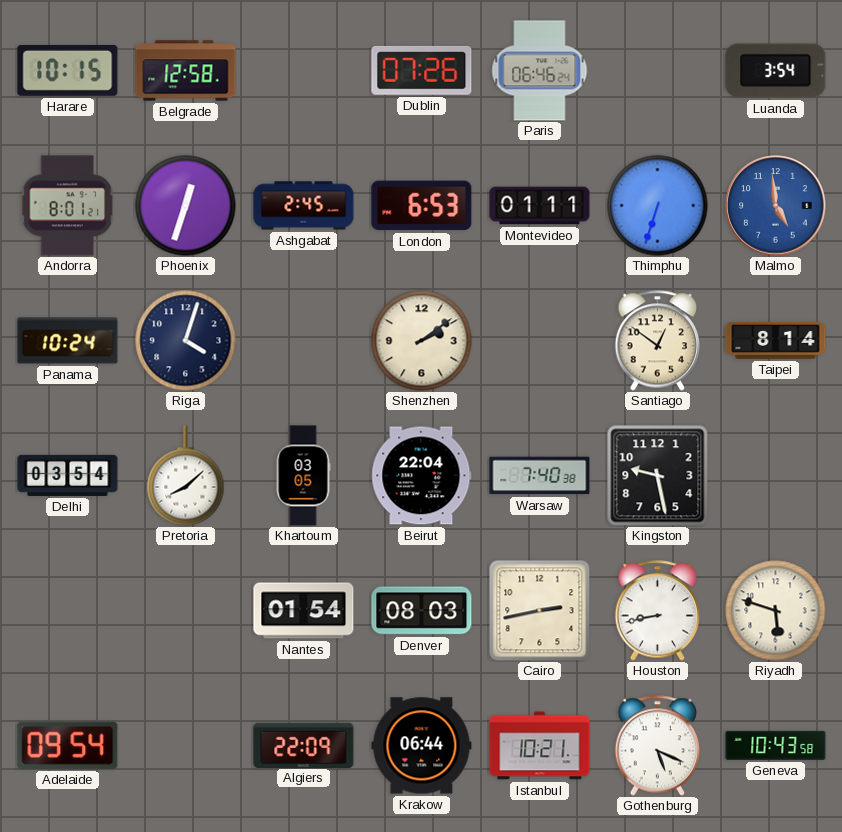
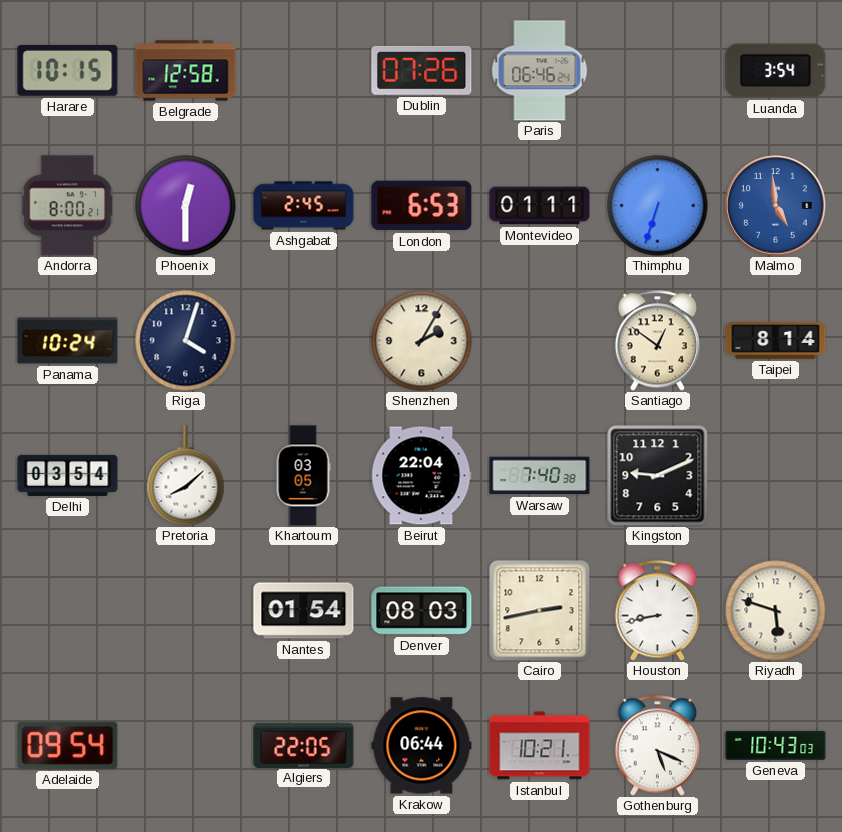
Andorra: 8:01 -> 8:00
Phoenix: 12:33 -> 12:30
Shenzhen: 2:09 -> 2:05
Kingston: 9:28 -> 9:11
Algiers: 22:09 -> 22:05
Geneva: 10:43:58 -> 10:43:03
